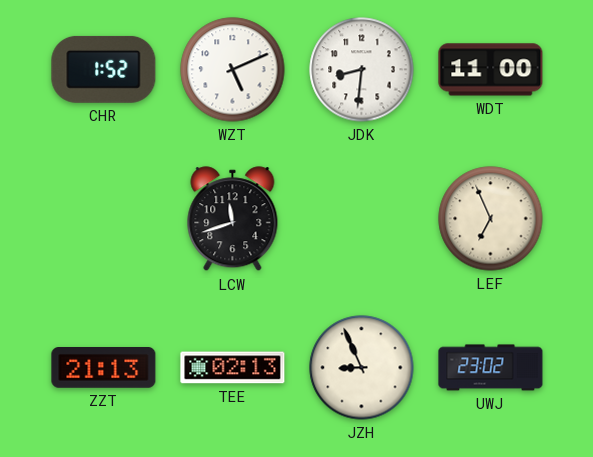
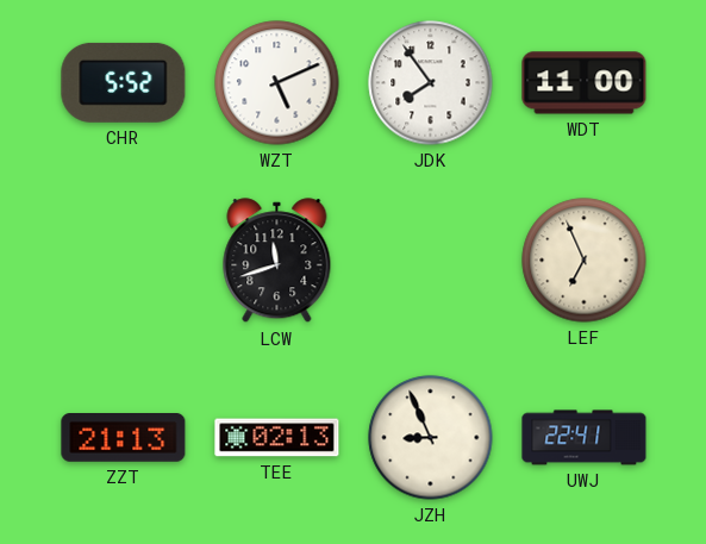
CHR: 1:52 -> 5:52
JDK: 8:31 -> 7:54
UWJ: 23:02 -> 22:41
